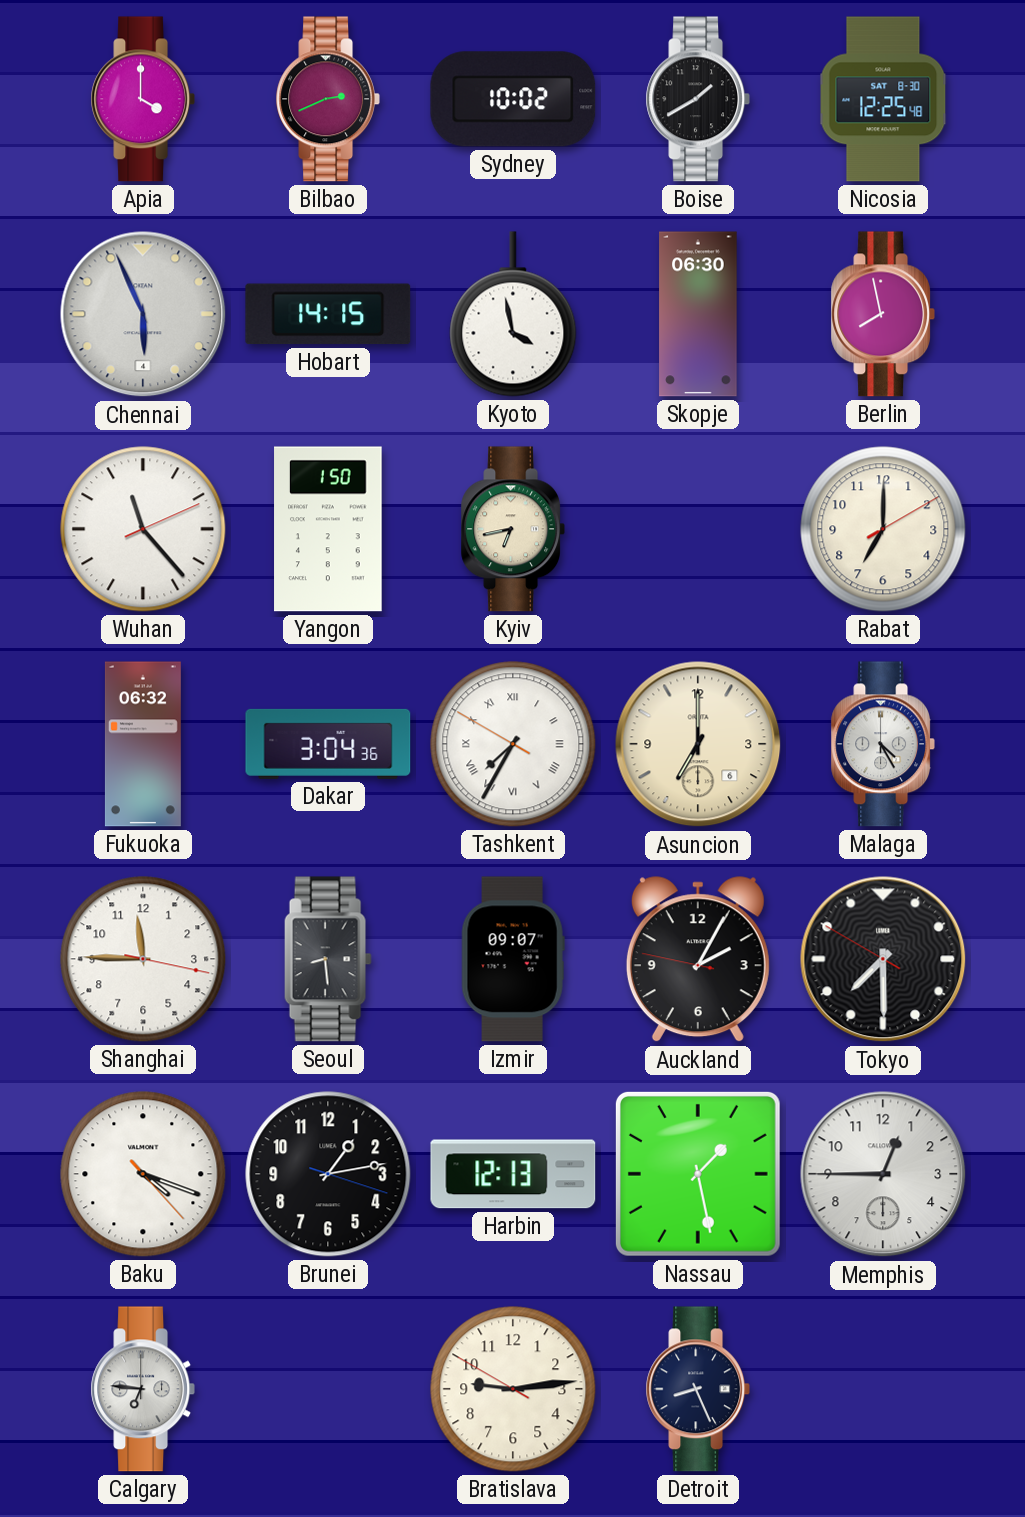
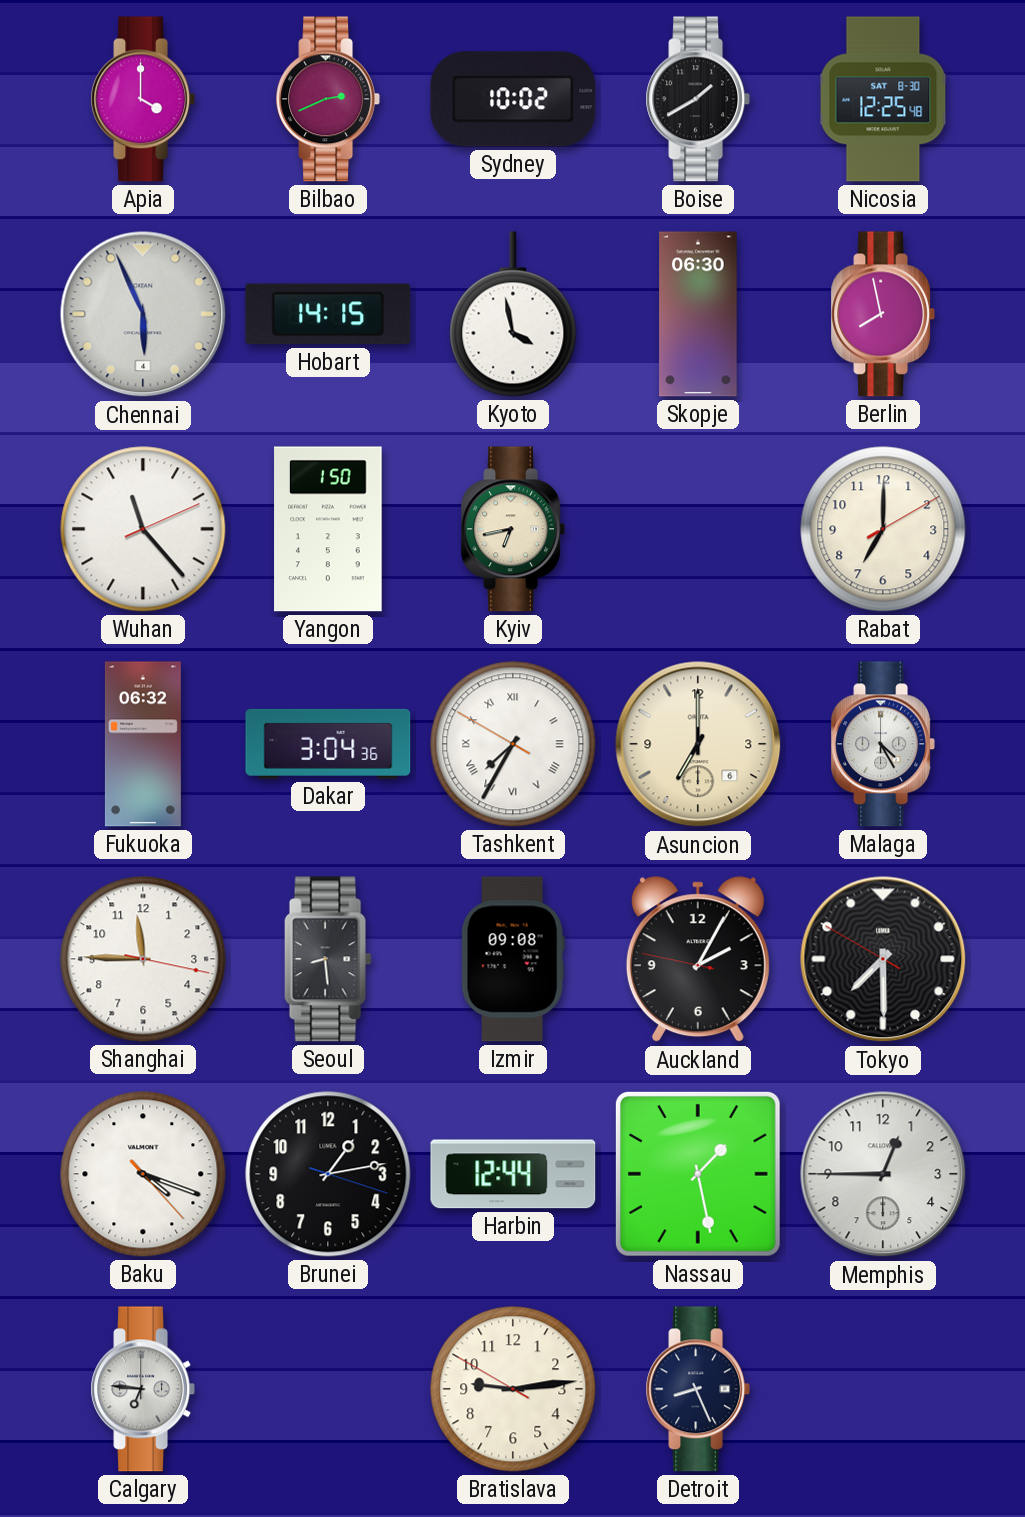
Izmir: 09:07 -> 09:08
Harbin: 12:13 -> 12:44
